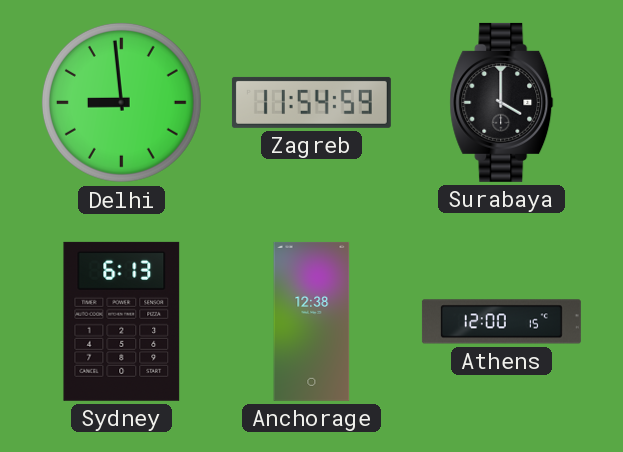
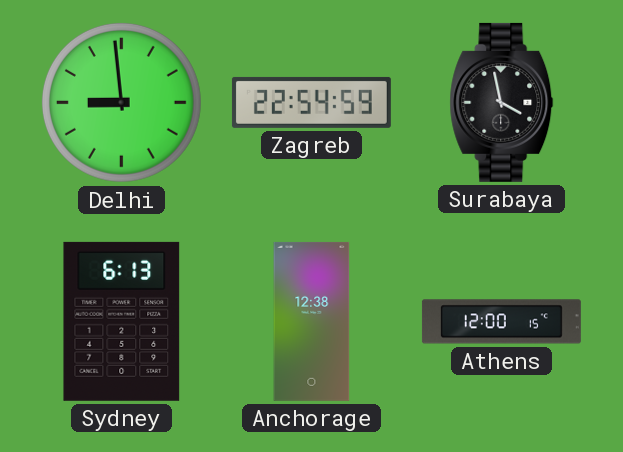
Zagreb: 11:54 -> 22:54
Surabaya: 4:00 -> 3:58
